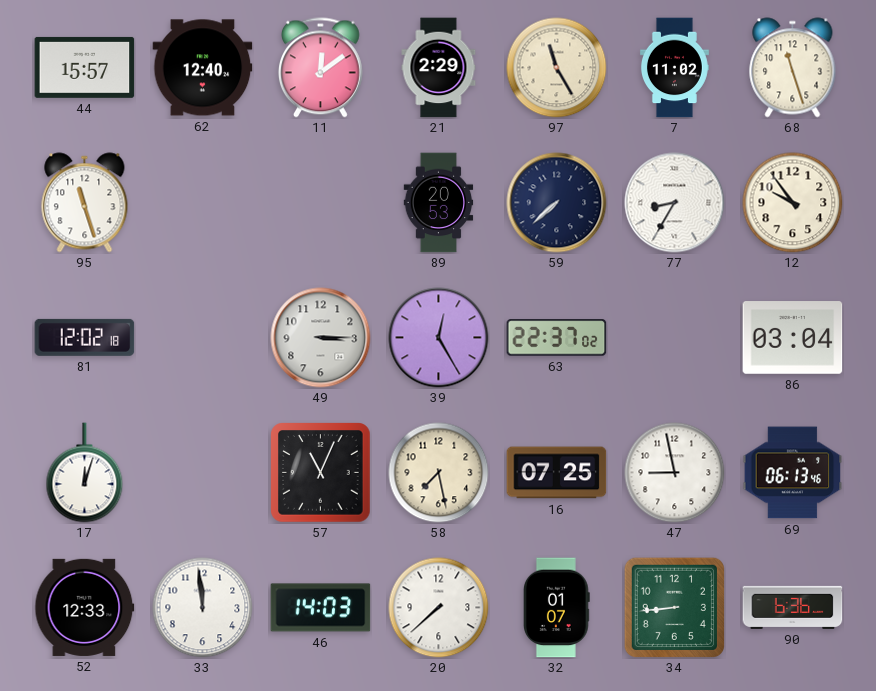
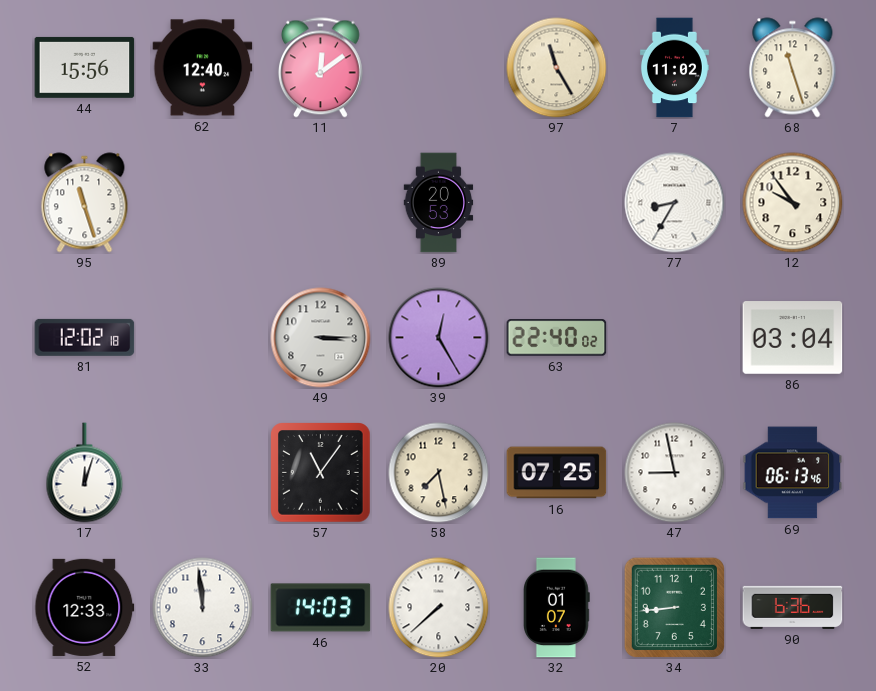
44: 15:57 -> 15:56
21: 2:29 -> none
59: 7:38 -> none
63: 22:37 -> 22:40
57: 11:04 -> 11:06
